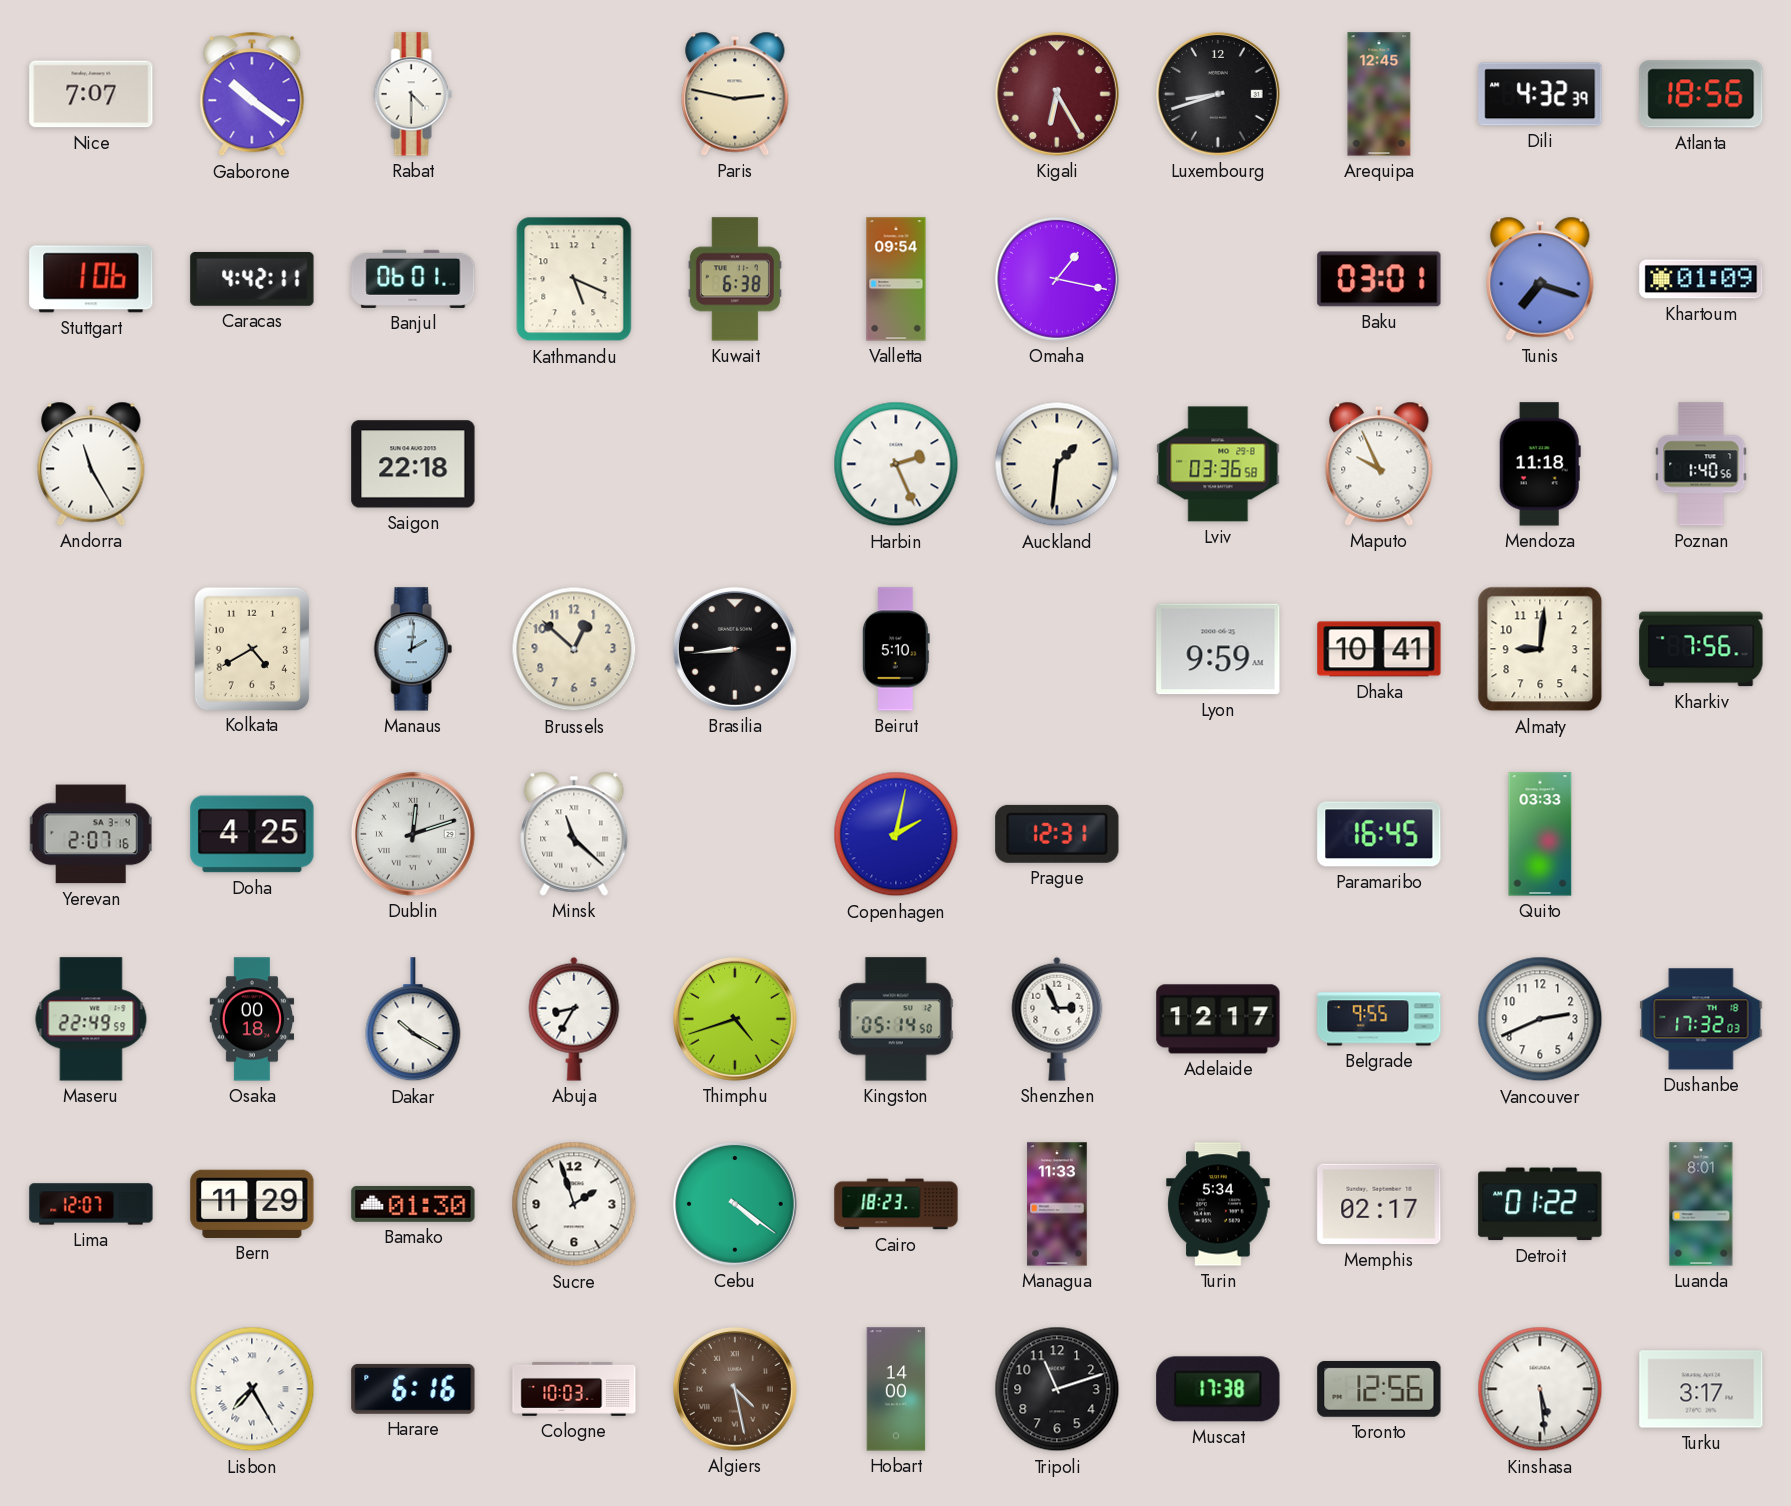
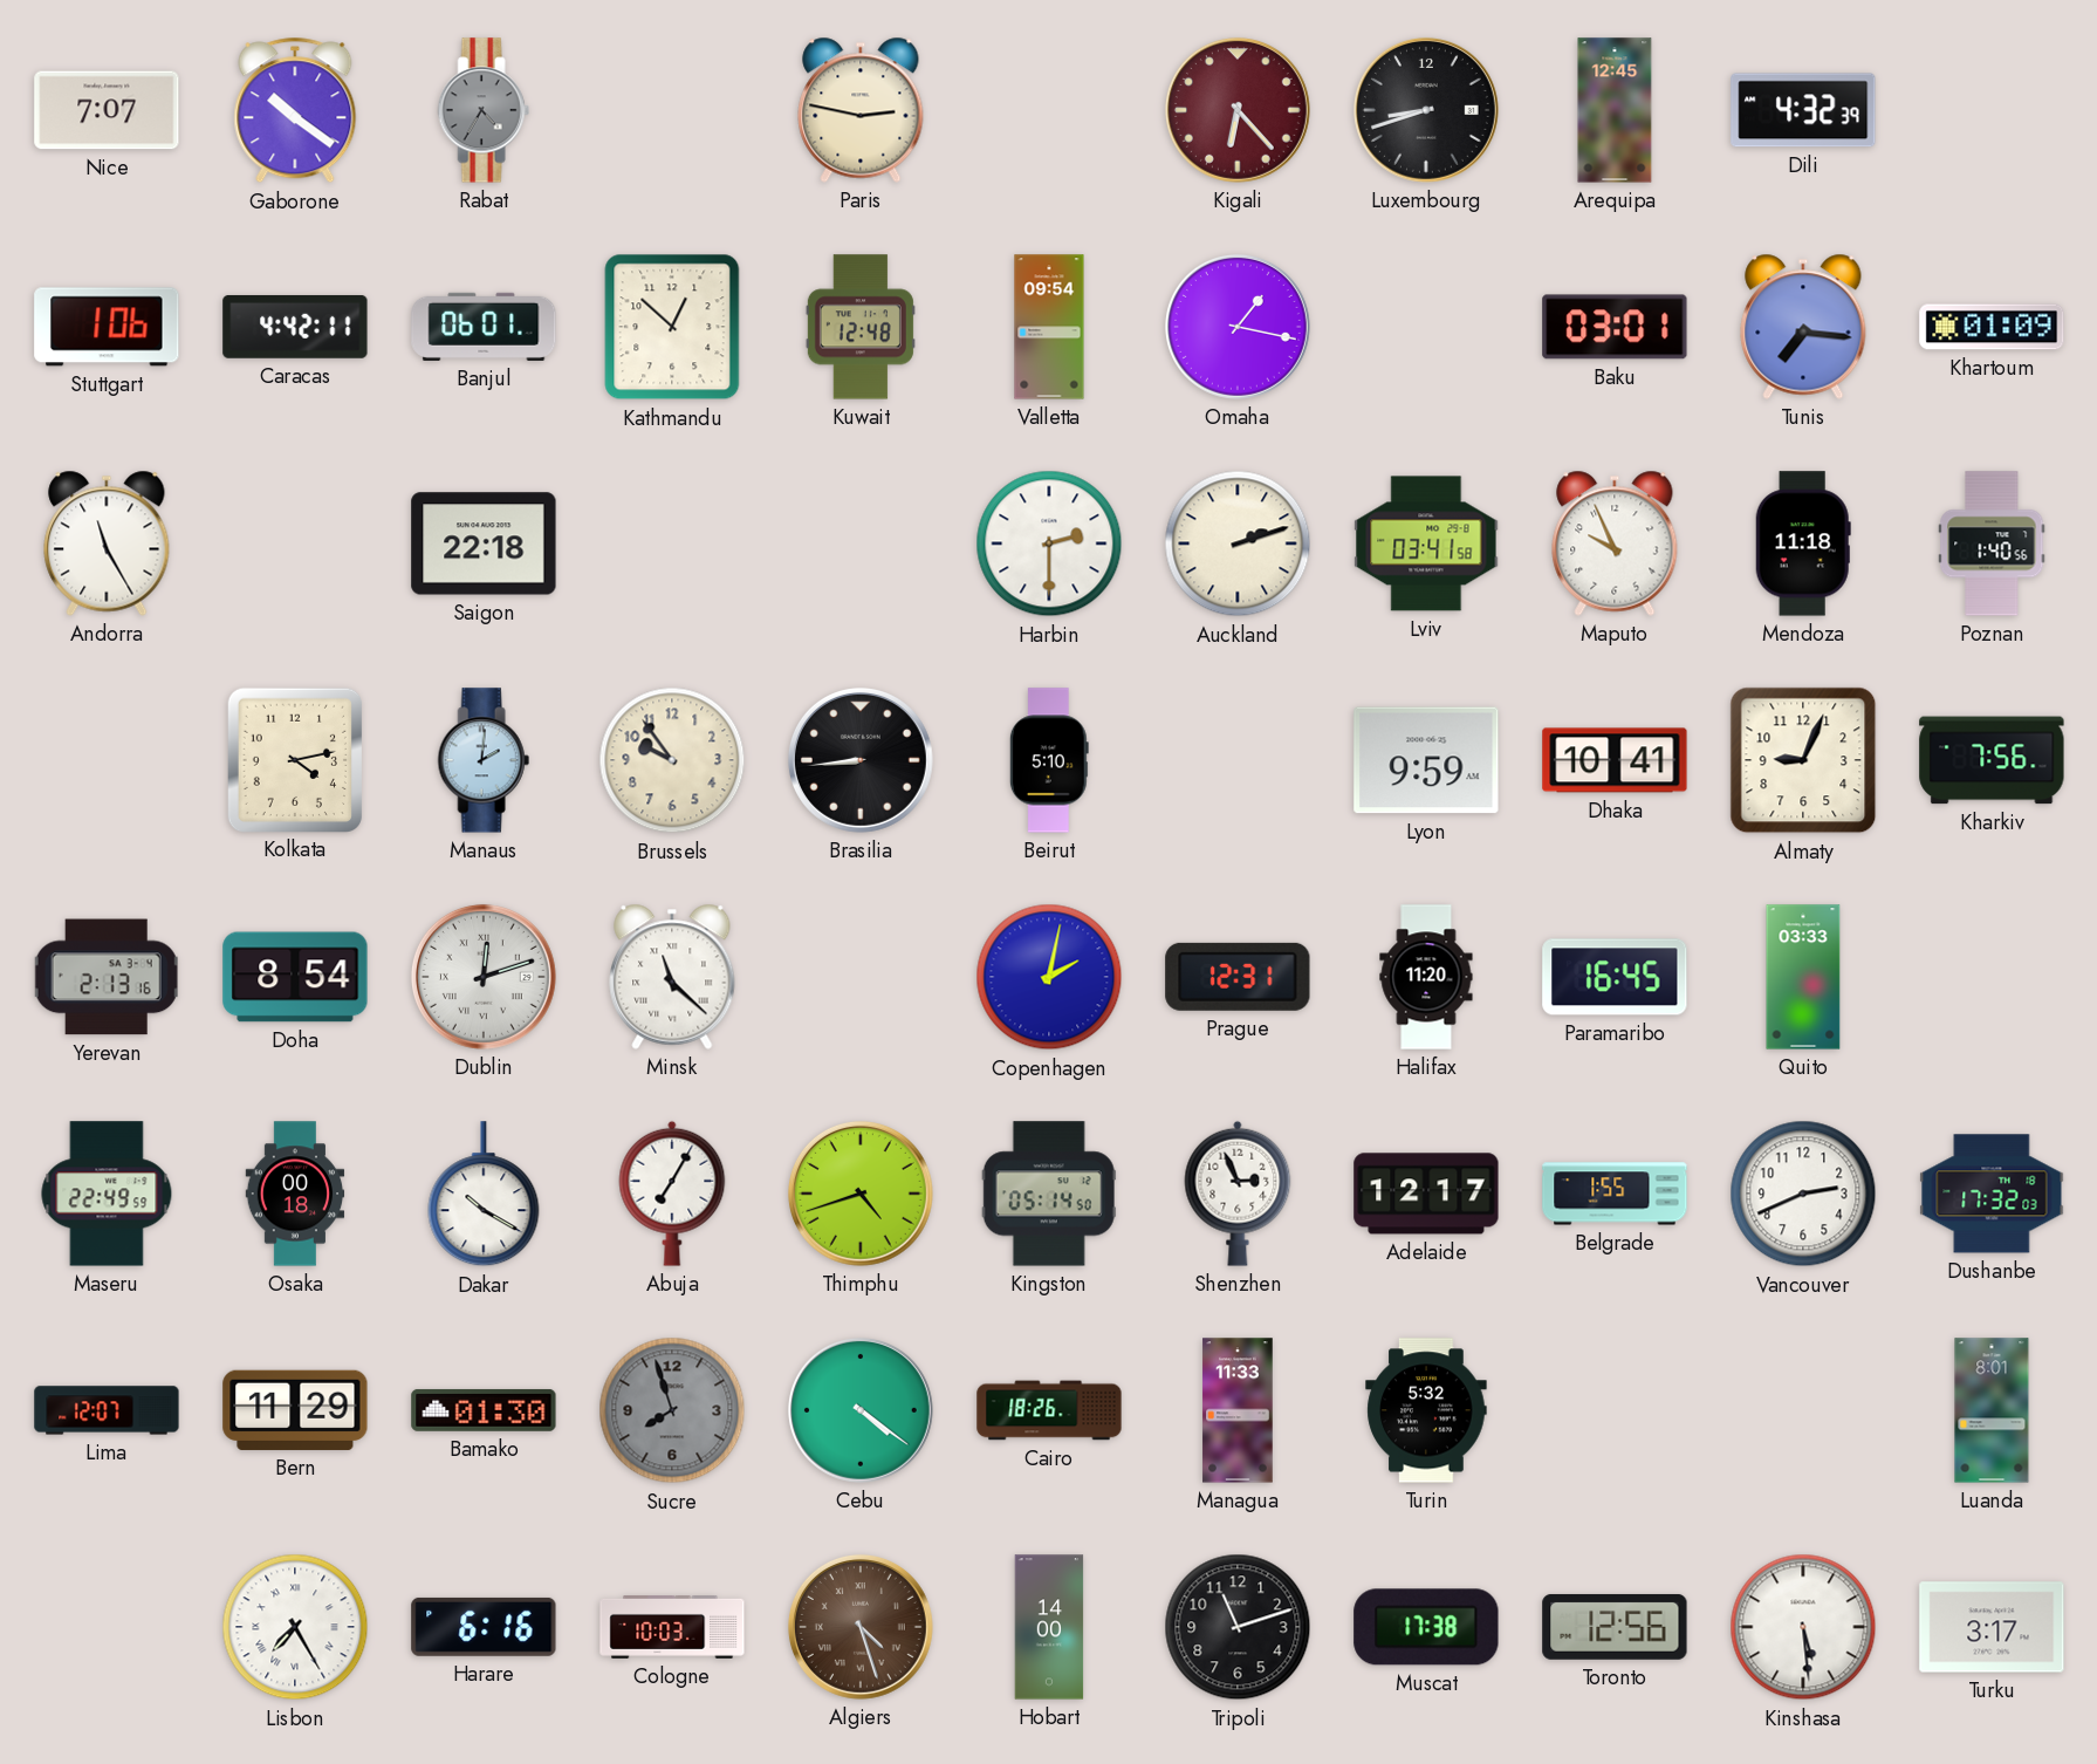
Rabat: 4:30 -> 4:35
Rabat dial: white -> grey
Kigali: 6:25 -> 6:23
Atlanta: 18:56 -> none
Kathmandu: 5:19 -> 12:52
Kuwait: 6:38 -> 12:48
Tunis: 7:18 -> 7:16
Harbin: 2:26 -> 2:30
Auckland: 1:31 -> 2:12
Lviv: 03:36 -> 03:41
Kolkata: 4:40 -> 4:13
Brussels: 12:52 -> 9:54
Almaty: 9:01 -> 9:04
Yerevan: 2:07 -> 2:13
Doha: 4:25 -> 8:54
Halifax: none -> 11:20
Abuja: 8:35 -> 7:05
Belgrade: 9:55 -> 1:55
Sucre: 1:57 -> 7:57
Sucre dial: white -> grey
Cairo: 18:23 -> 18:26
Turin: 5:34 -> 5:32
Memphis: 02:17 -> none
Detroit: 01:22 -> none
Algiers: 4:28 -> 4:27
